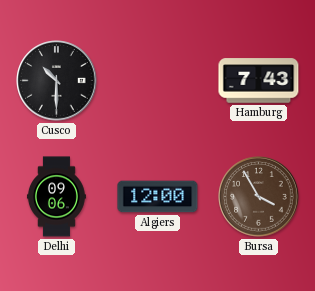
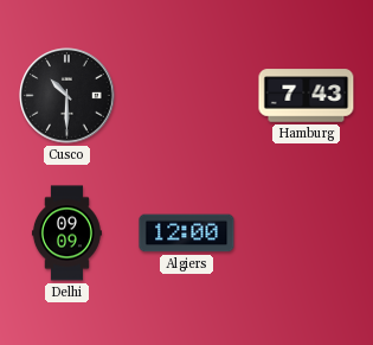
Delhi: 09:06 -> 09:09
Bursa: 3:55 -> none
